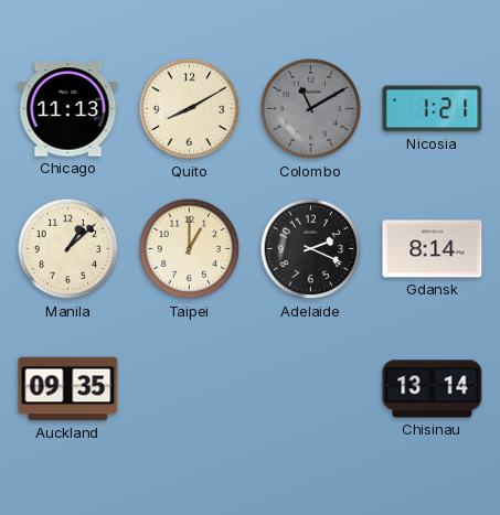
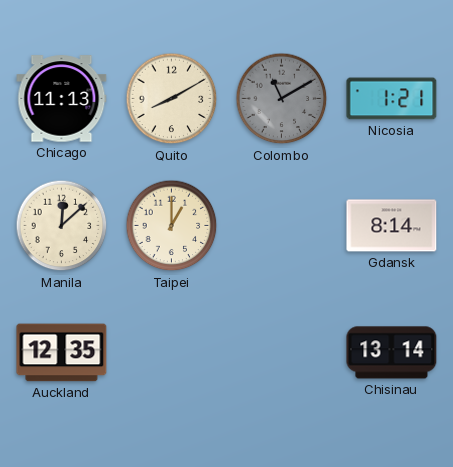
Manila: 1:08 -> 12:08
Adelaide: 2:19 -> none
Auckland: 09:35 -> 12:35
